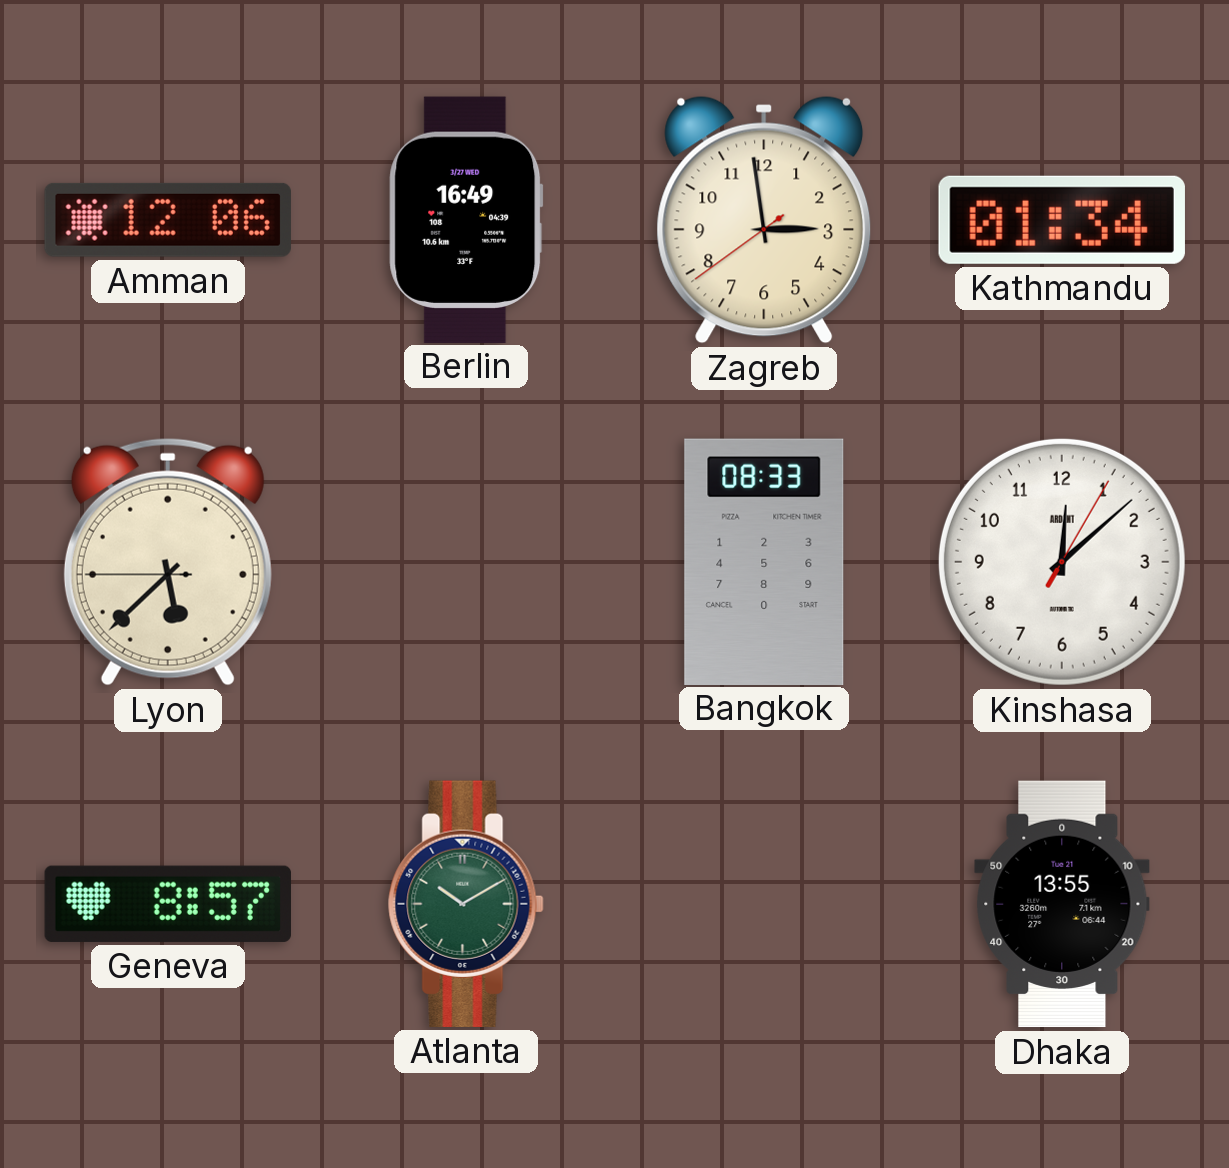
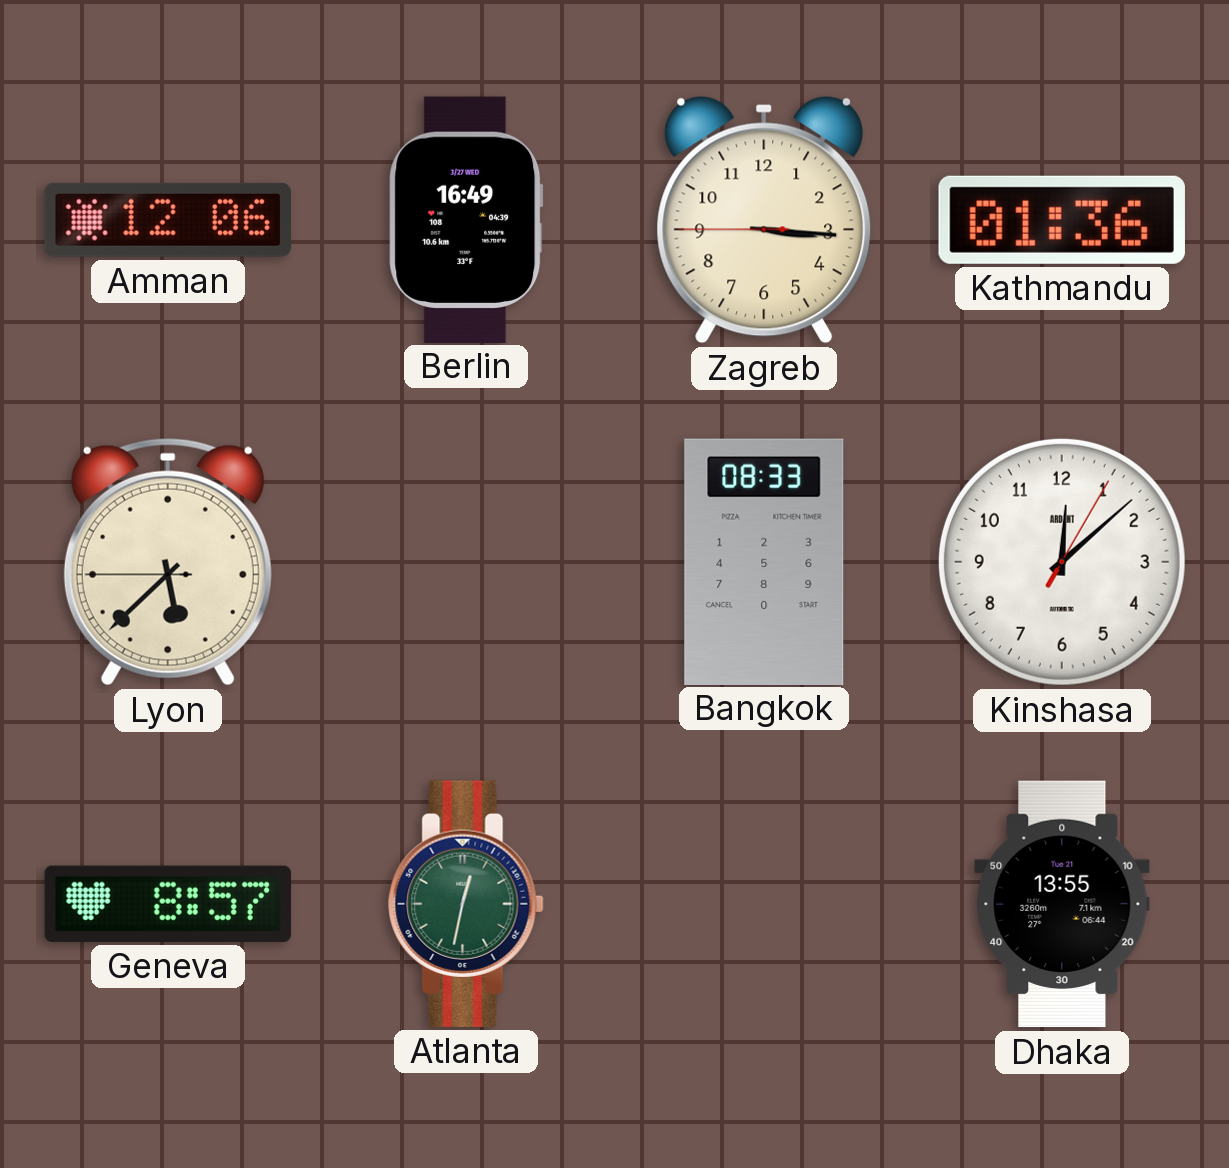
Zagreb: 2:58 -> 3:15
Kathmandu: 01:34 -> 01:36
Atlanta: 10:10 -> 12:32
